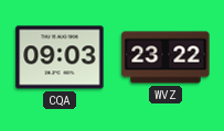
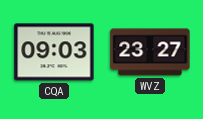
WVZ: 23:22 -> 23:27
